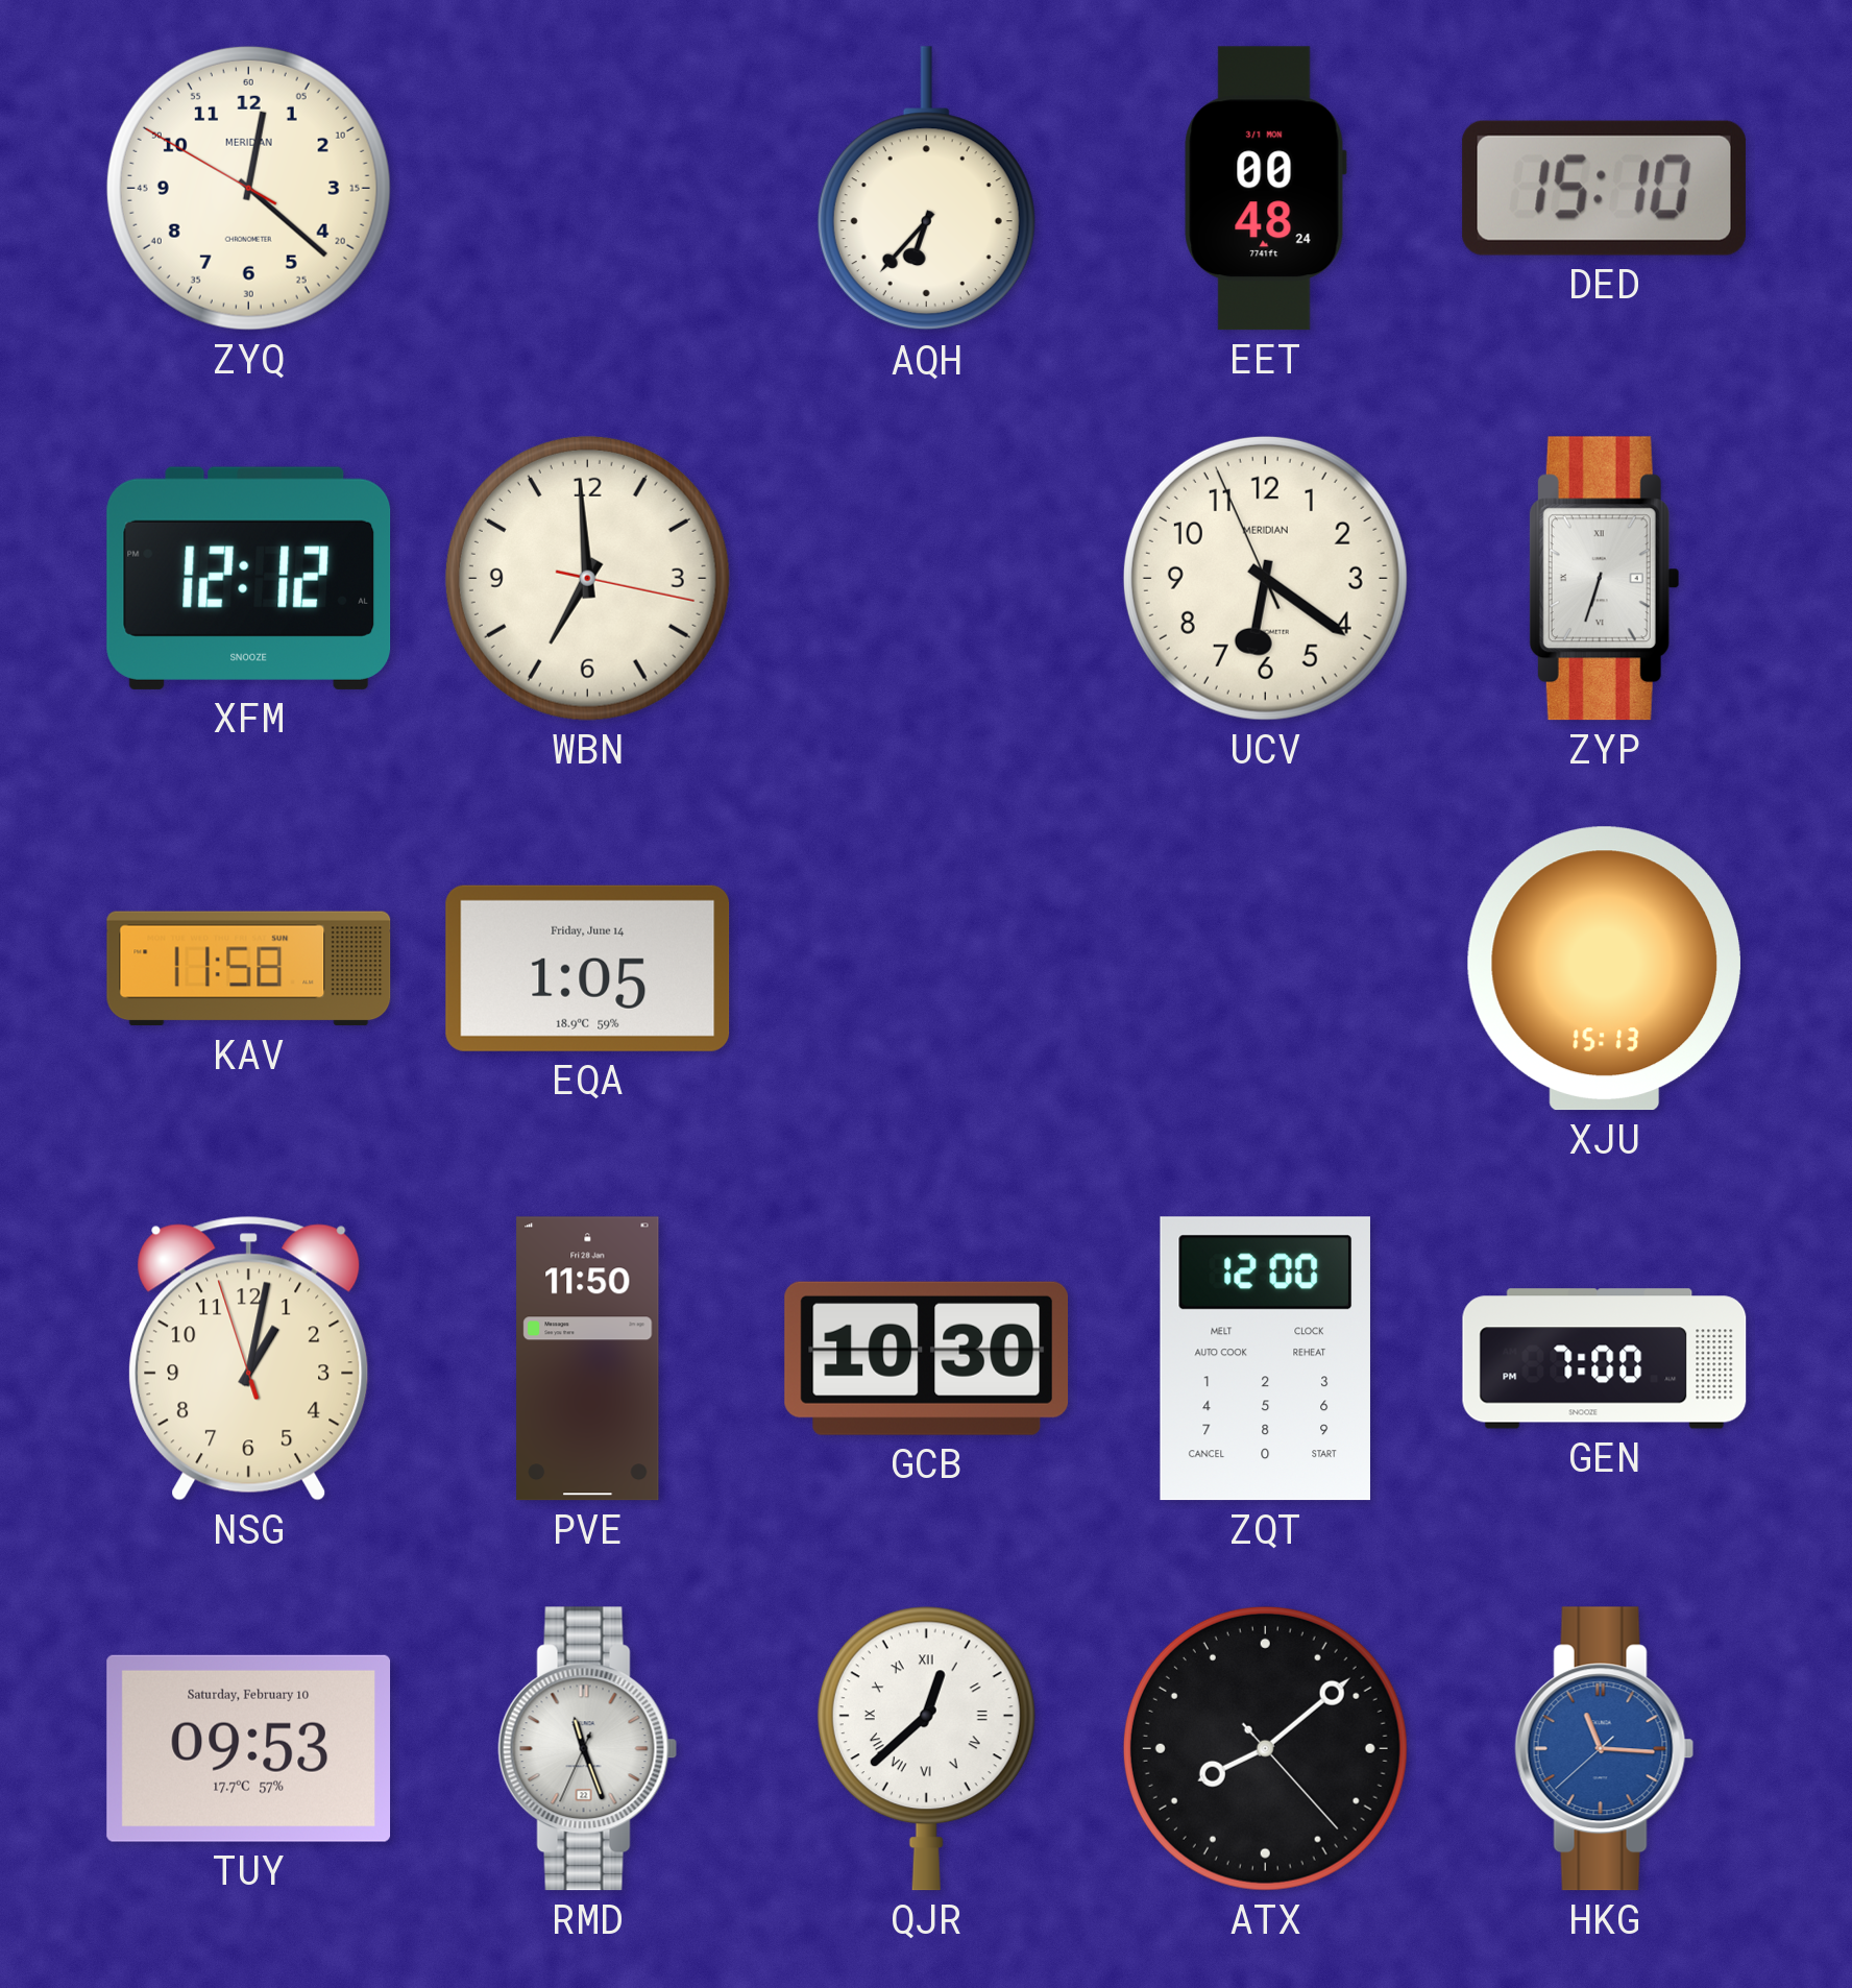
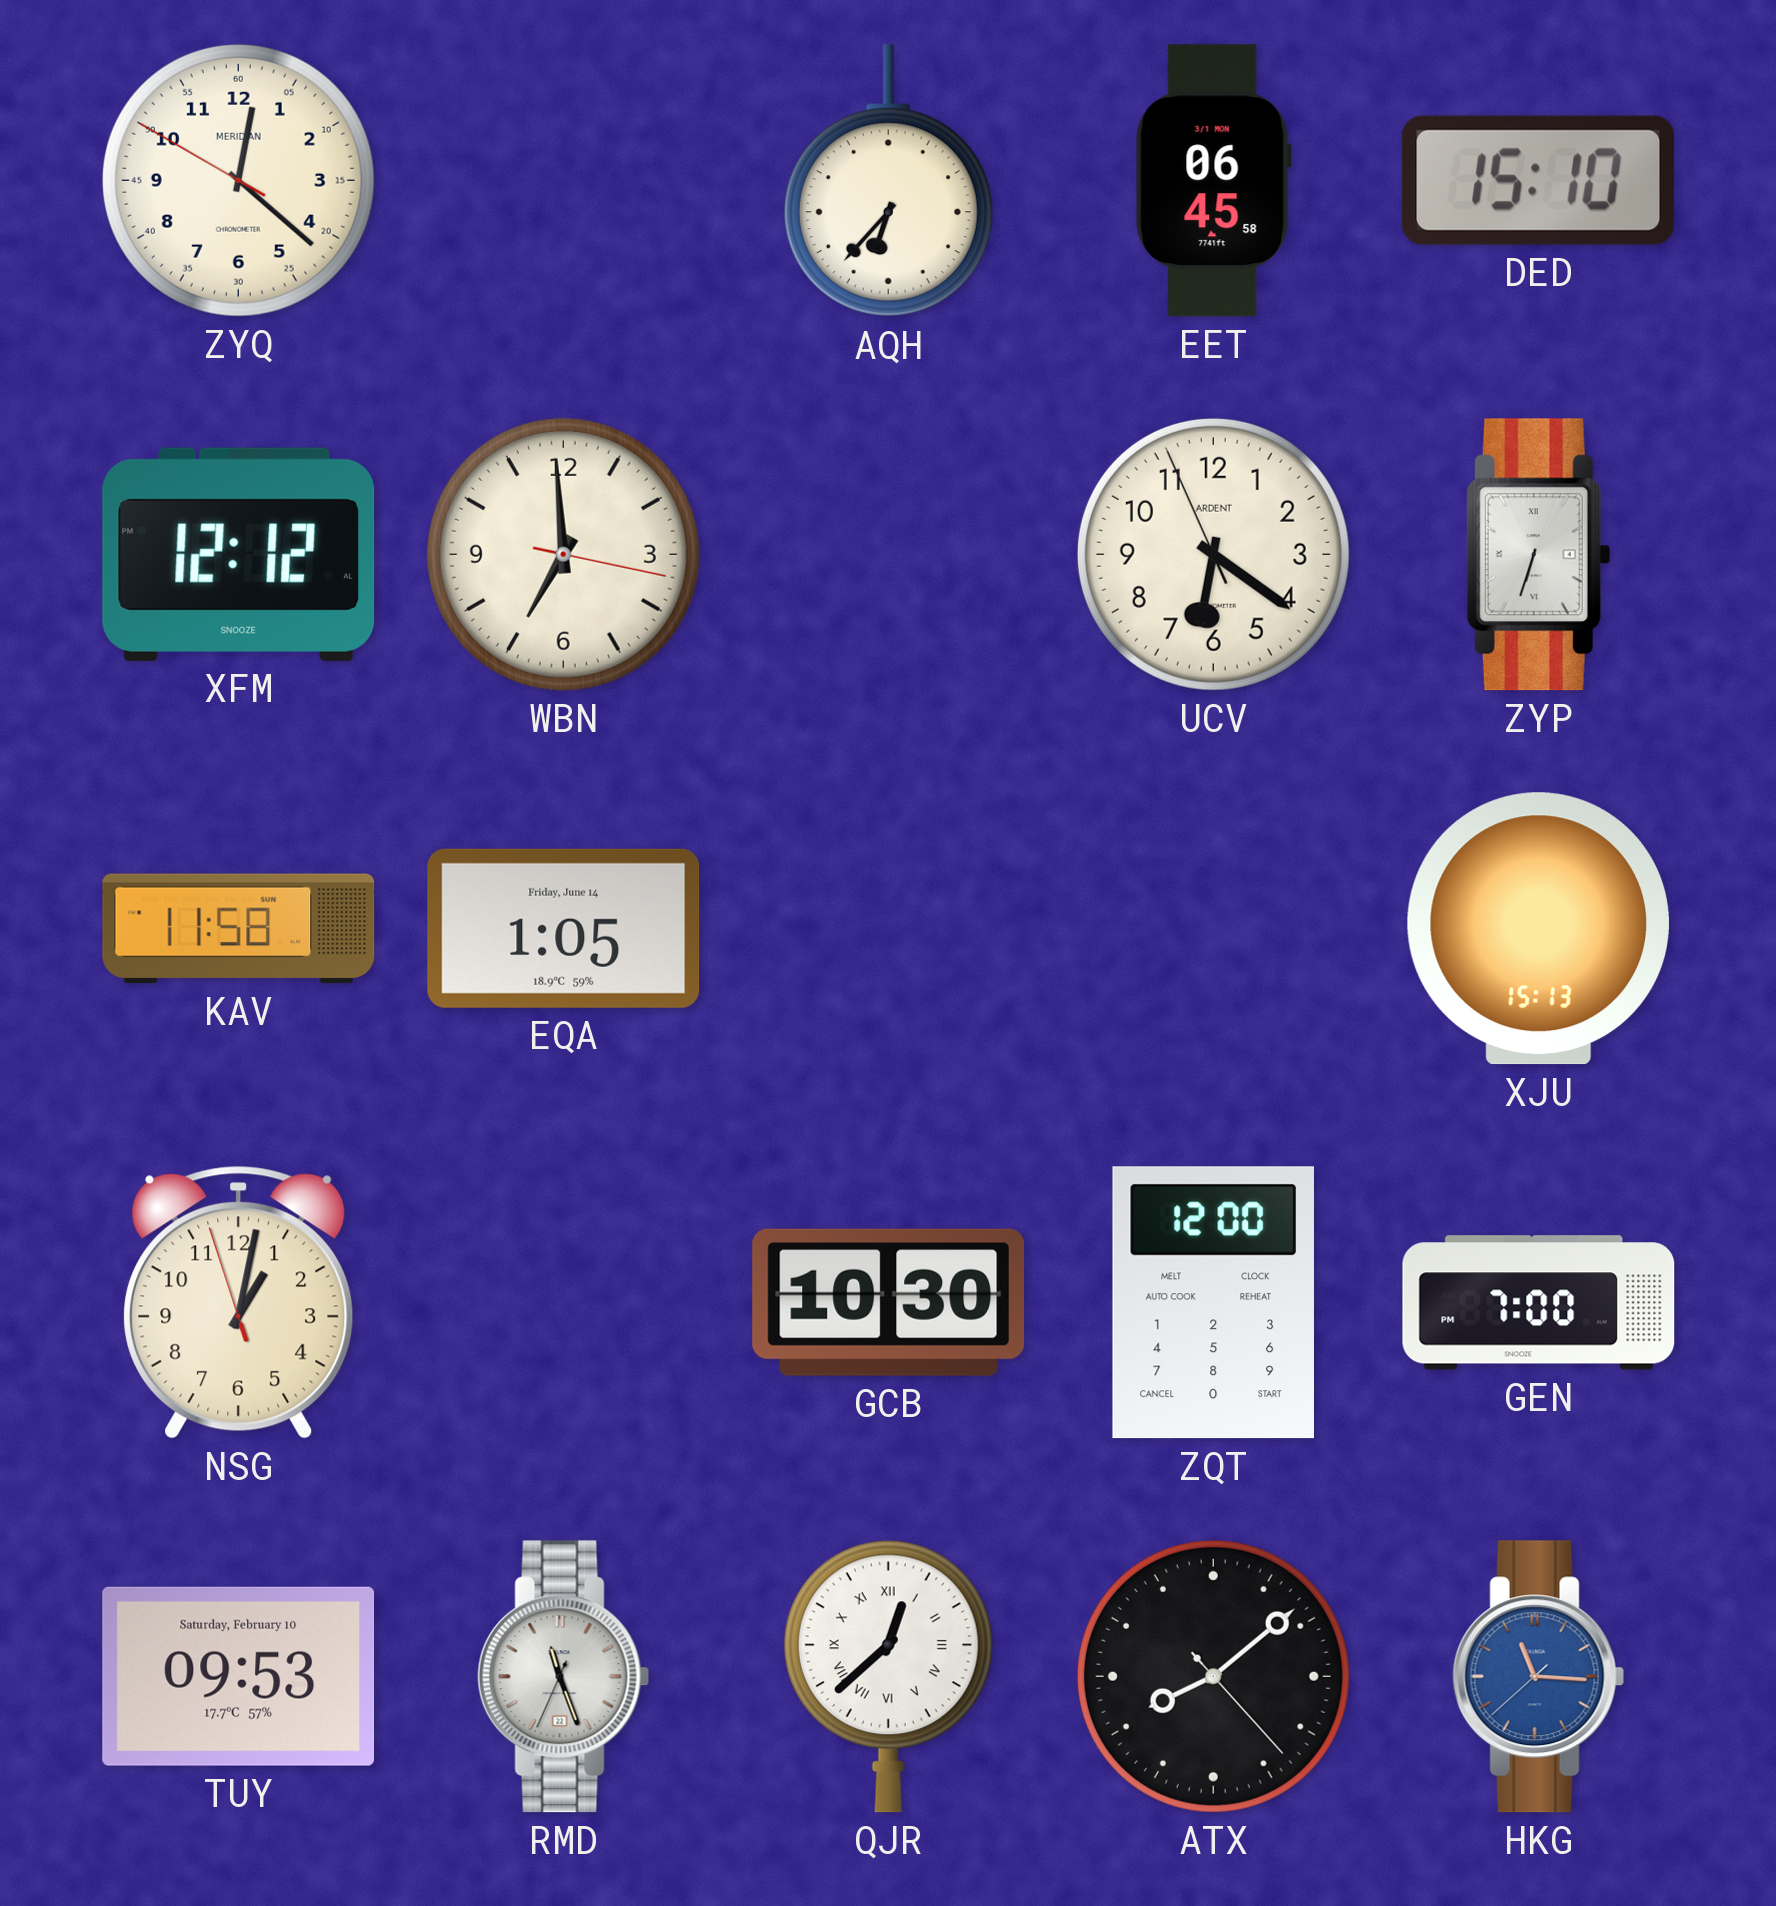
EET: 00:48 -> 06:45
UCV brand: MERIDIAN -> ARDENT
PVE: 11:50 -> none
